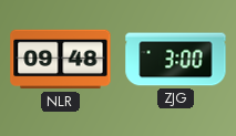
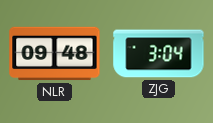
ZJG: 3:00 -> 3:04
